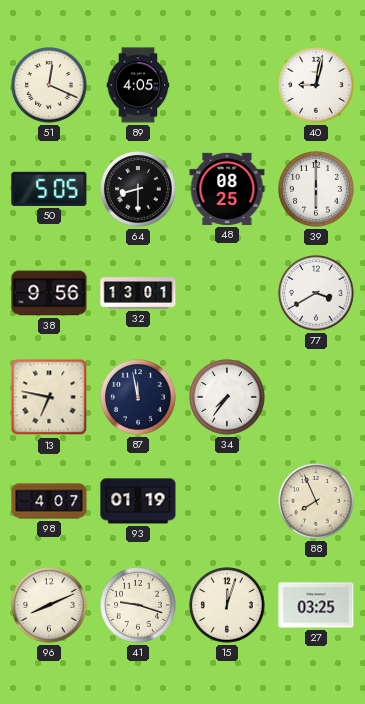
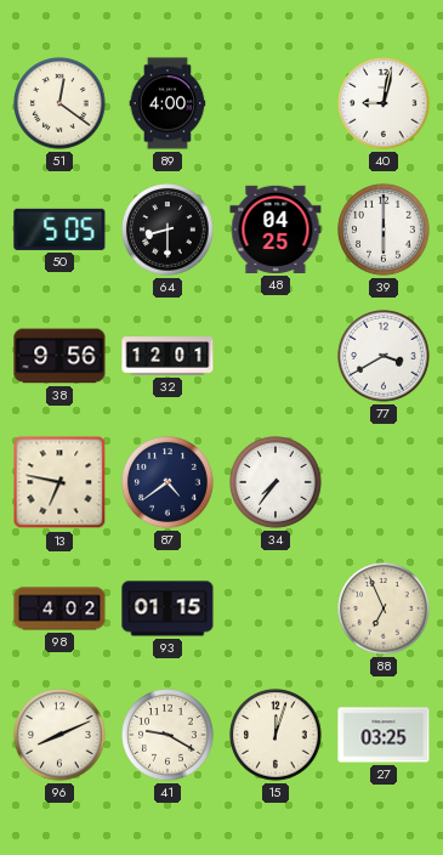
51: 12:19 -> 12:21
89: 4:05 -> 4:00
48: 08:25 -> 04:25
32: 13:01 -> 12:01
87: 11:58 -> 4:39
98: 4:07 -> 4:02
93: 01:19 -> 01:15
88: 7:56 -> 6:56
41: 9:18 -> 9:20
